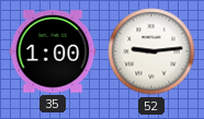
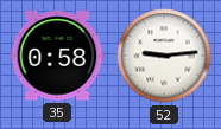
35: 1:00 -> 0:58
